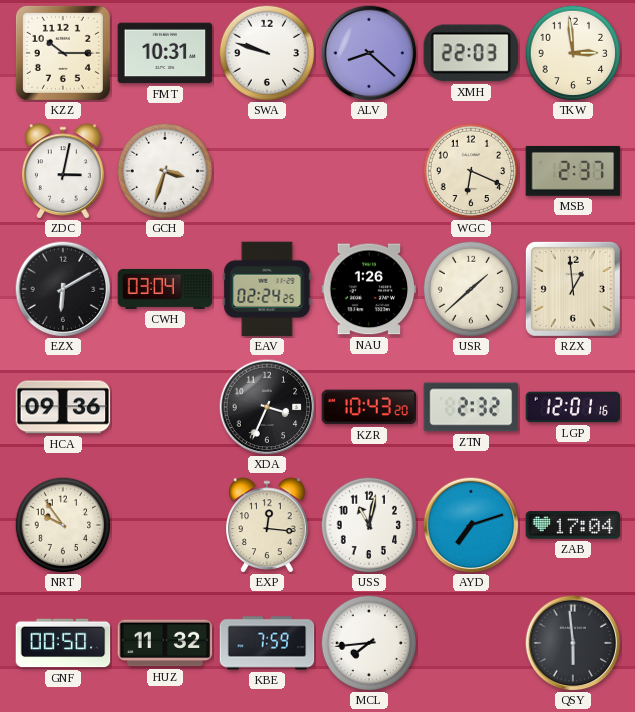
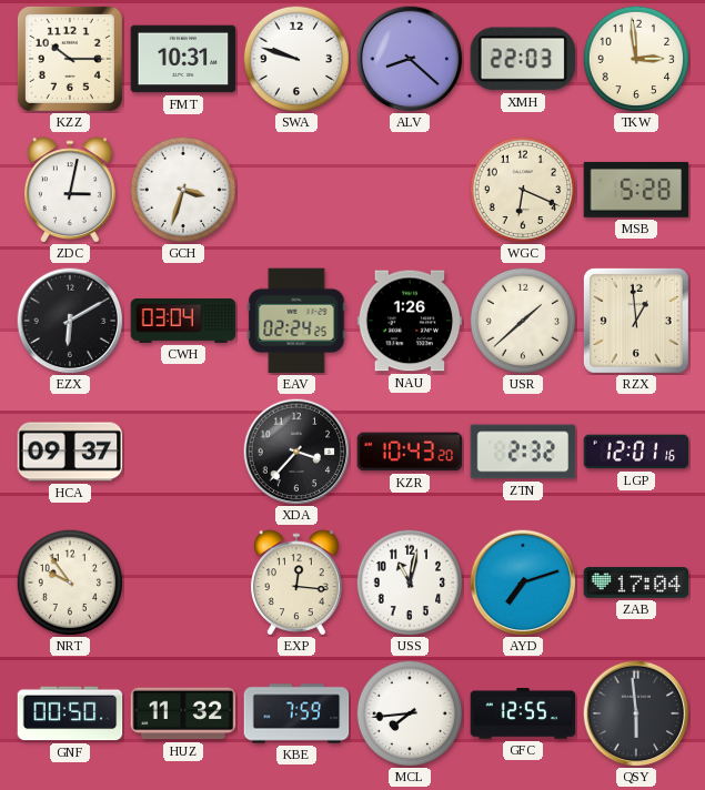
MSB: 2:37 -> 5:28
HCA: 09:36 -> 09:37
XDA: 3:34 -> 3:37
GFC: none -> 12:55
